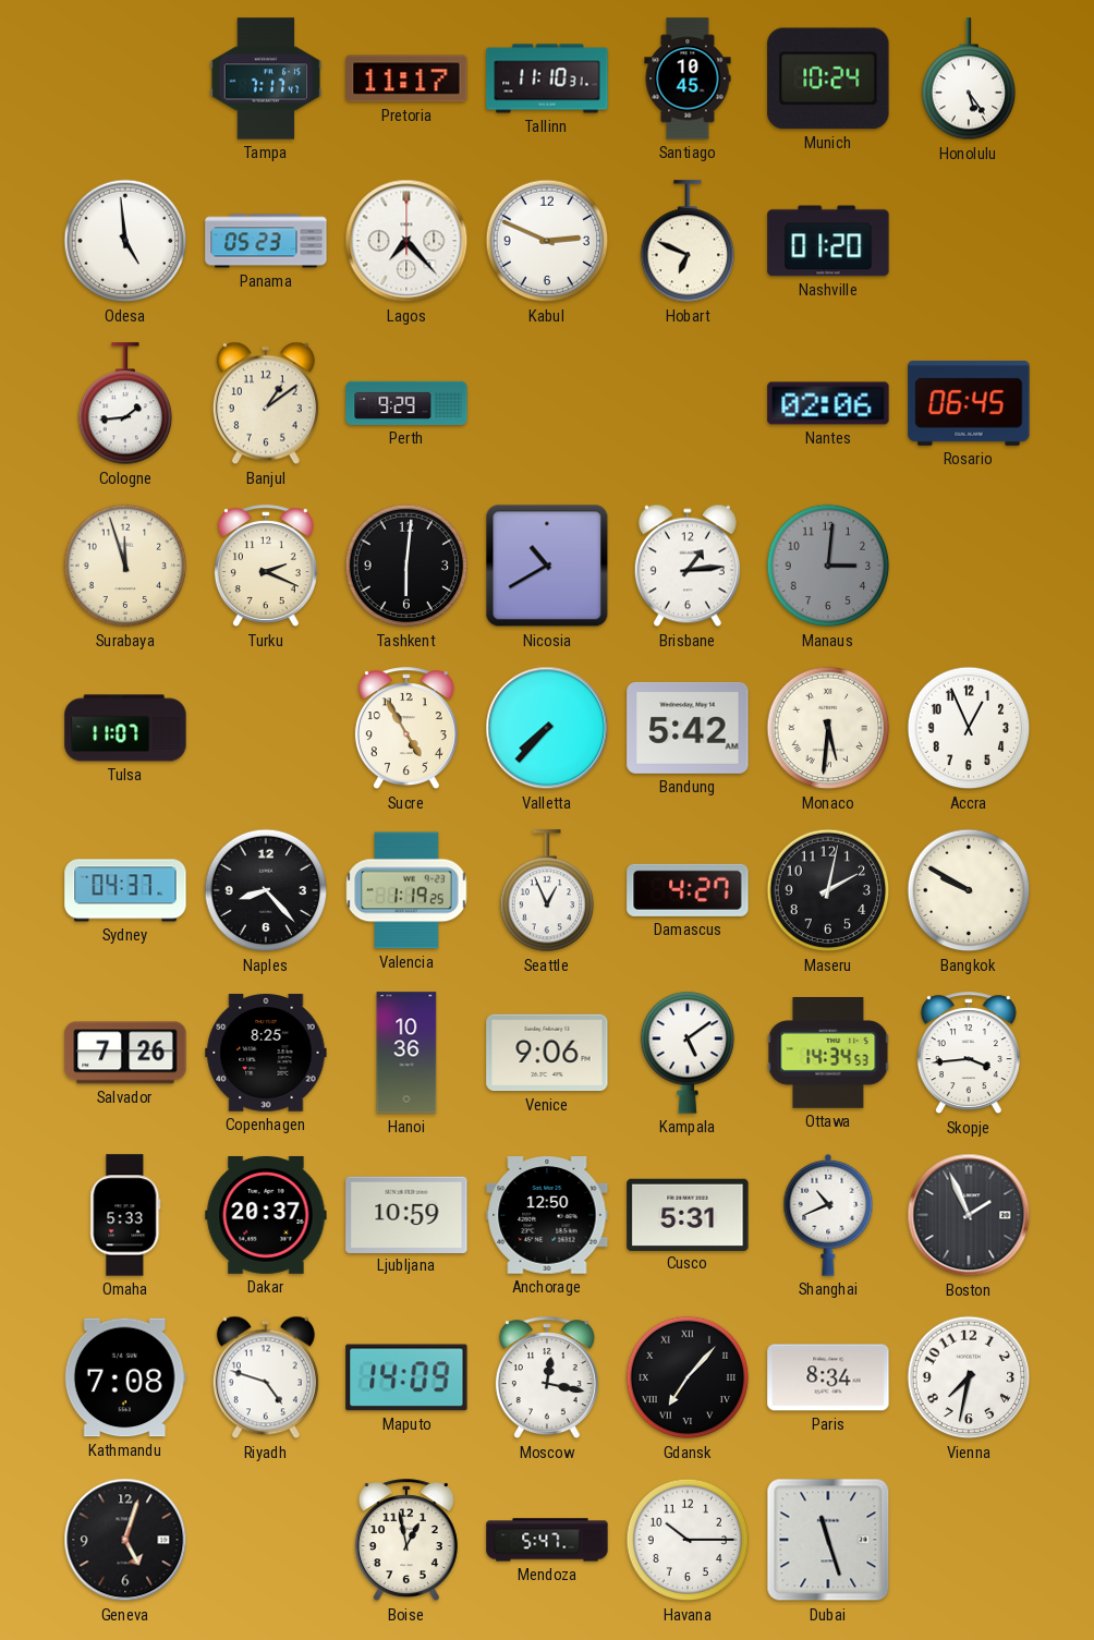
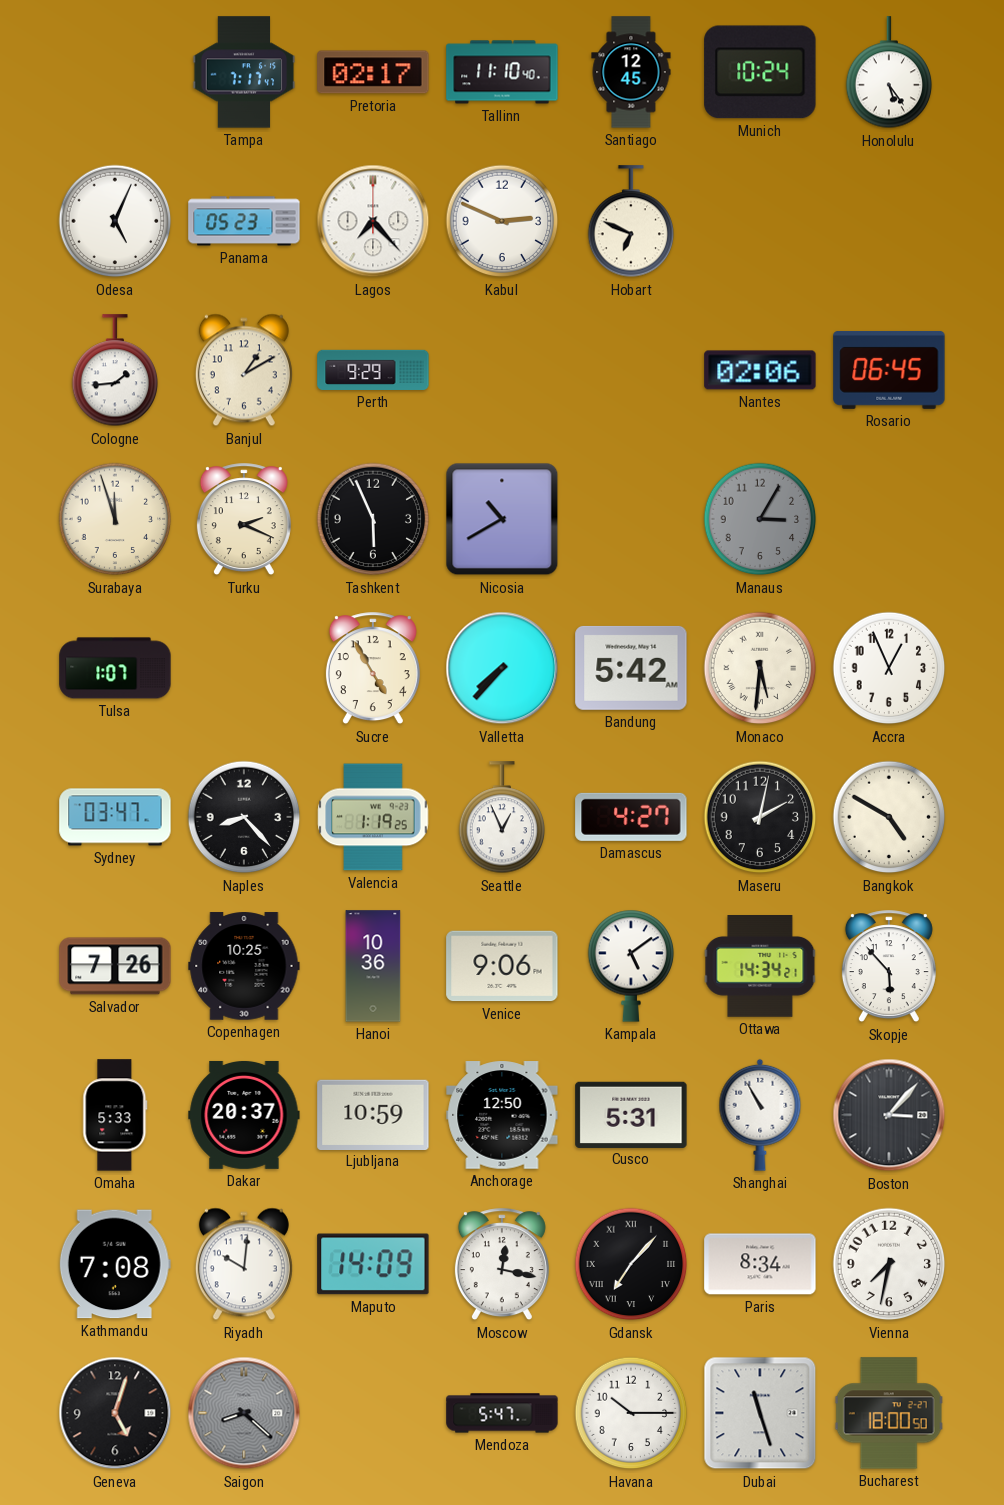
Pretoria: 11:17 -> 02:17
Tallinn: 11:10:31 -> 11:10:40
Santiago: 10:45 -> 12:45
Odesa: 4:59 -> 5:04
Nashville: 01:20 -> none
Banjul: 1:09 -> 1:10
Tashkent: 6:01 -> 5:56
Brisbane: 1:14 -> none
Manaus: 3:01 -> 3:05
Tulsa: 11:07 -> 1:07
Sydney: 04:37 -> 03:47
Bangkok: 9:50 -> 4:50
Copenhagen: 8:25 -> 10:25
Ottawa: 14:34:53 -> 14:34:21
Skopje: 3:44 -> 5:53
Shanghai: 10:41 -> 10:55
Boston: 1:56 -> 3:07
Riyadh: 4:48 -> 10:01
Saigon: none -> 8:22
Boise: 12:58 -> none
Bucharest: none -> 18:00
